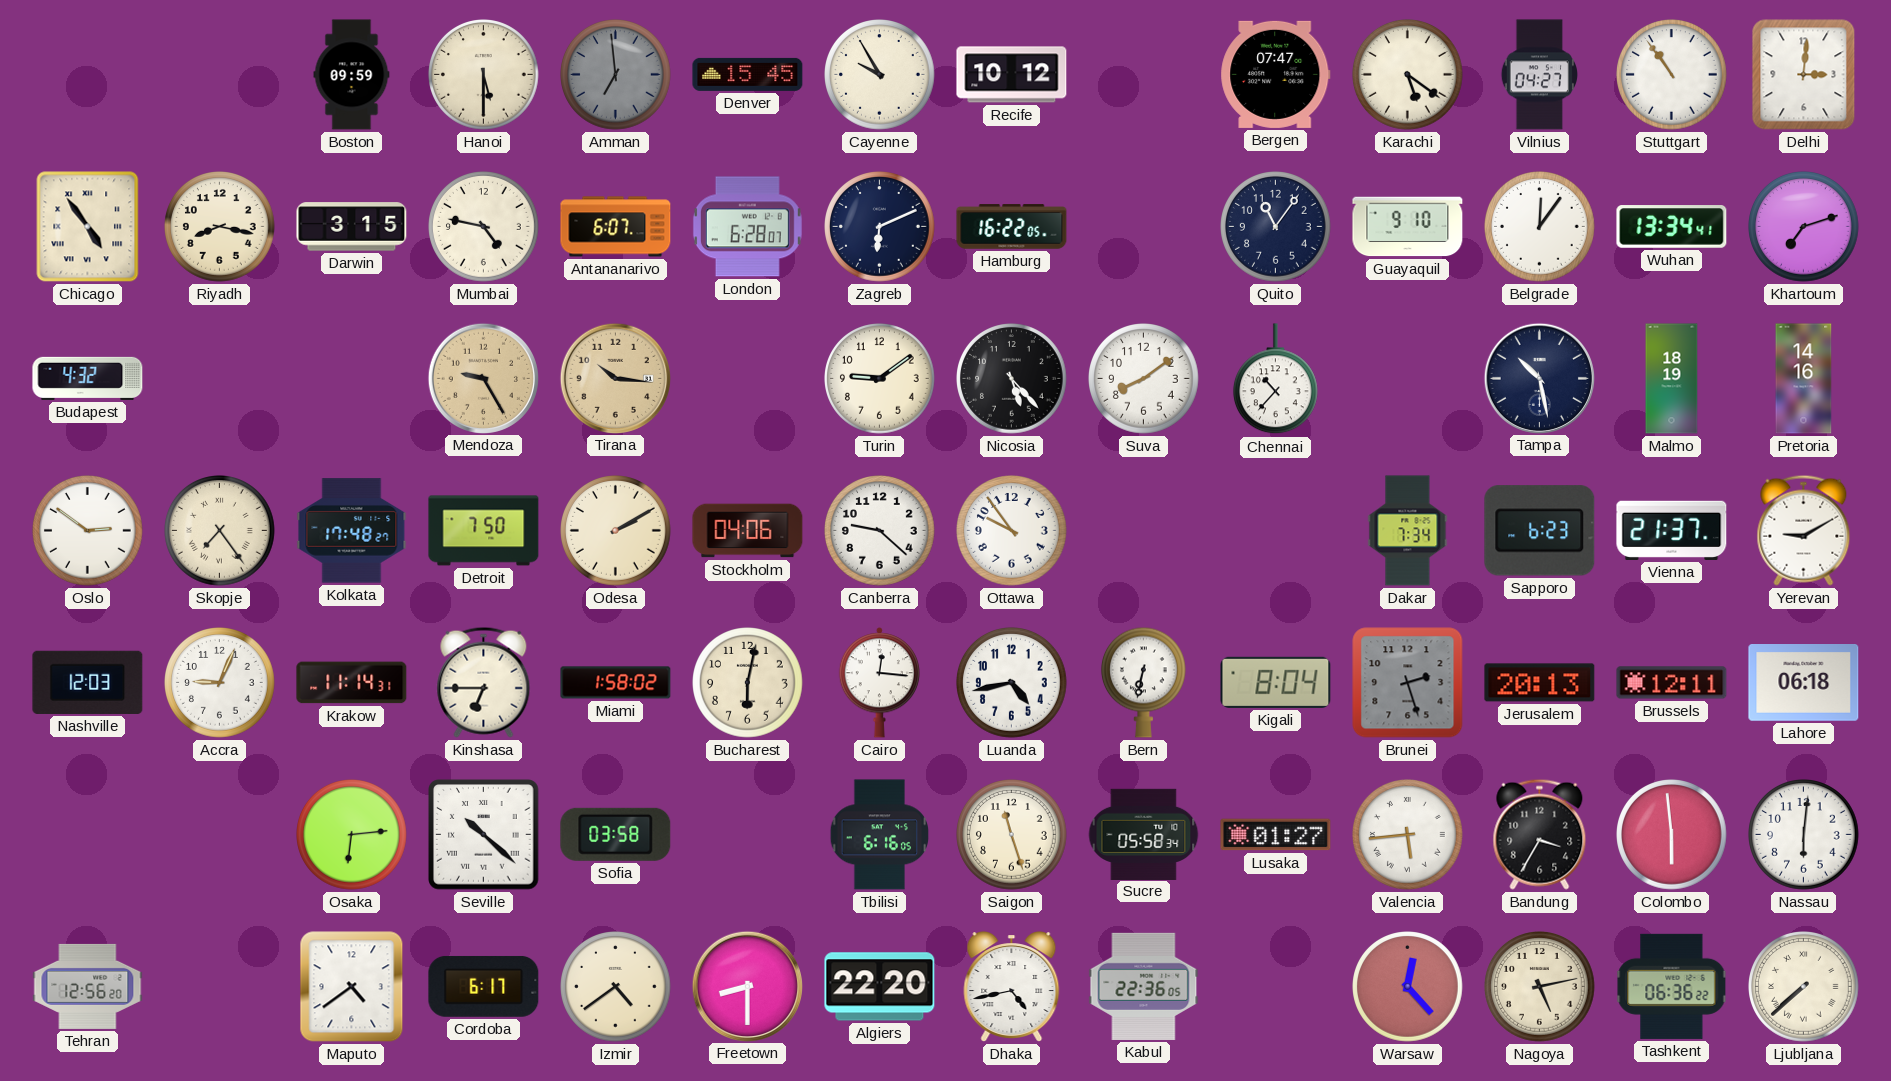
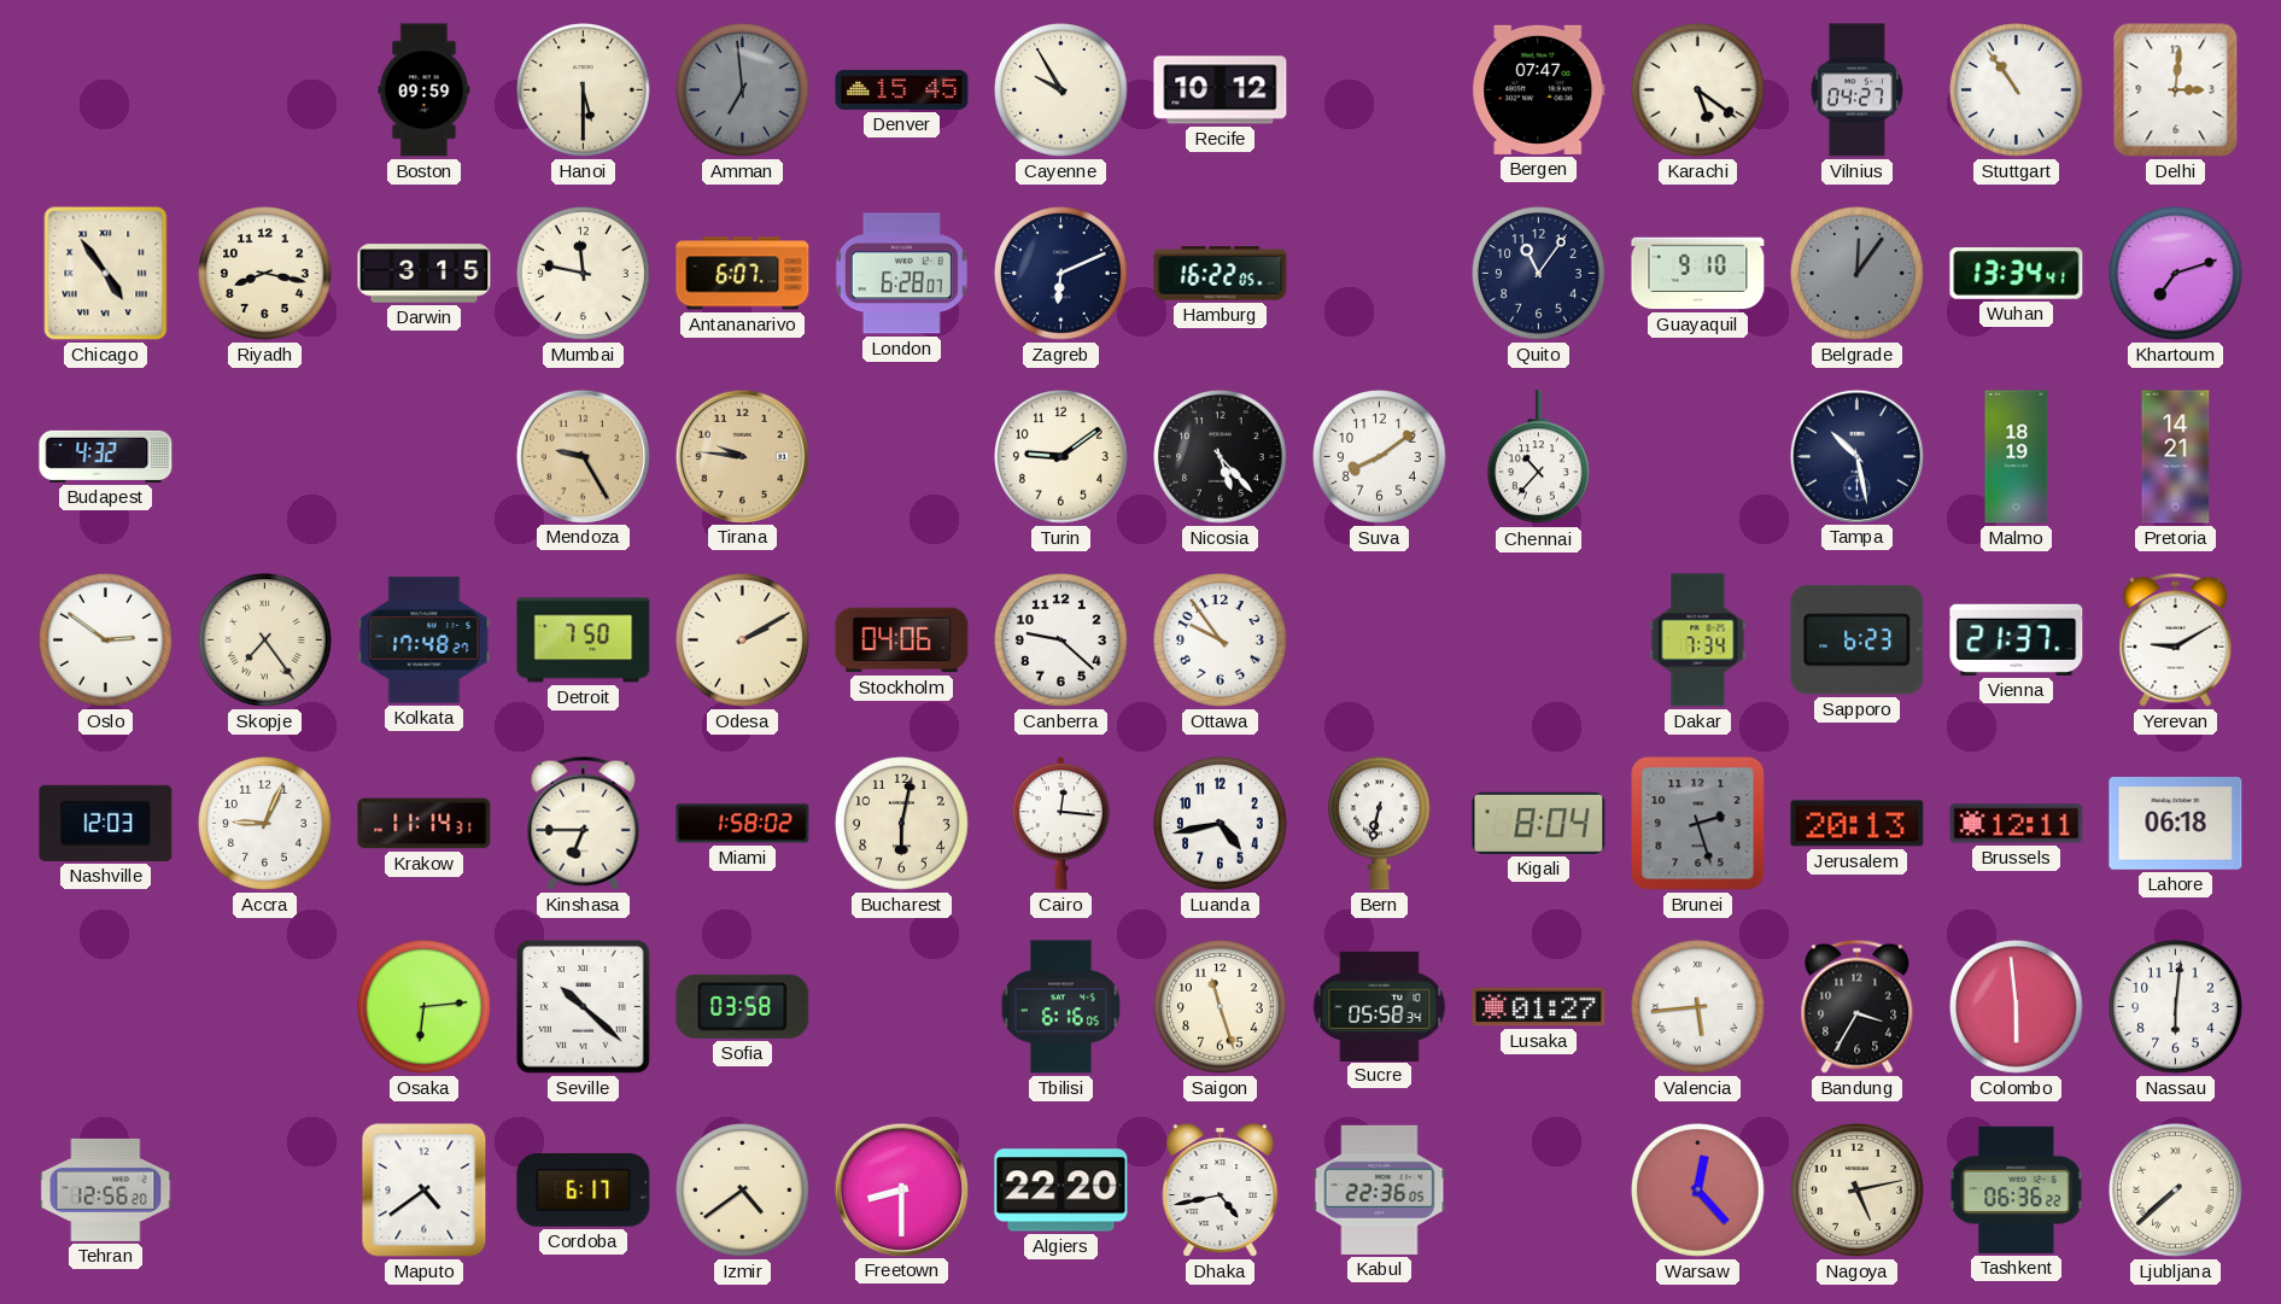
Mumbai: 4:47 -> 11:47
Belgrade dial: white -> grey
Tirana: 10:16 -> 9:46
Pretoria: 14:16 -> 14:21
